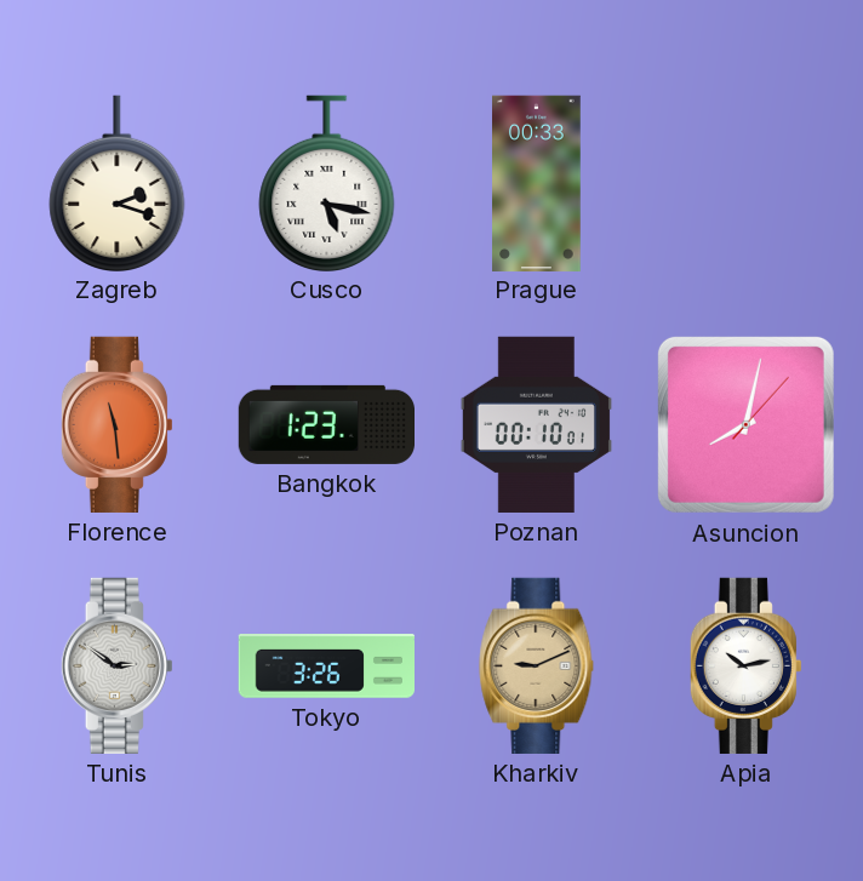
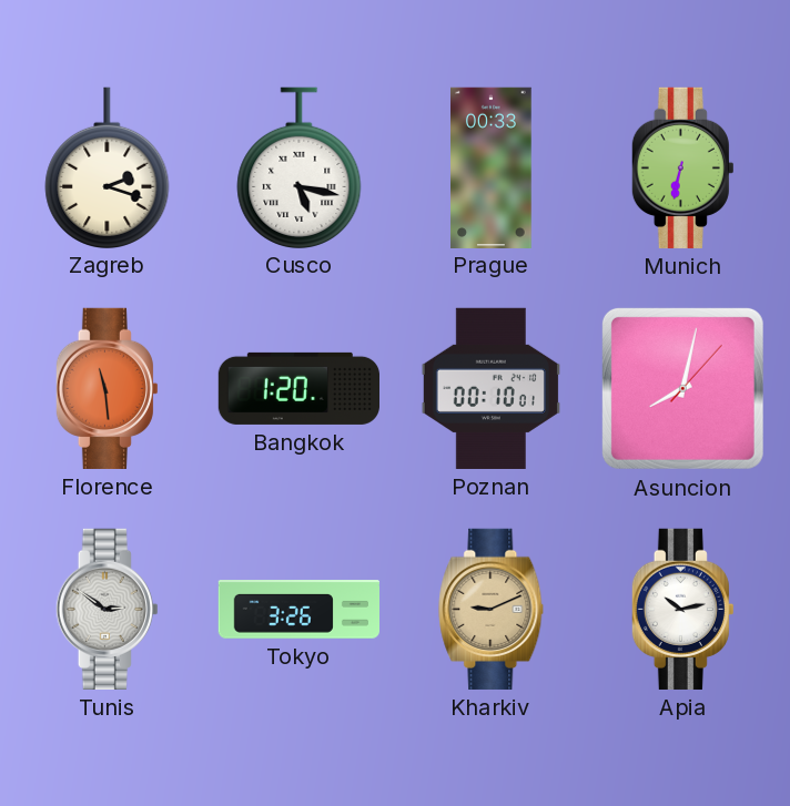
Munich: none -> 6:32
Bangkok: 1:23 -> 1:20
